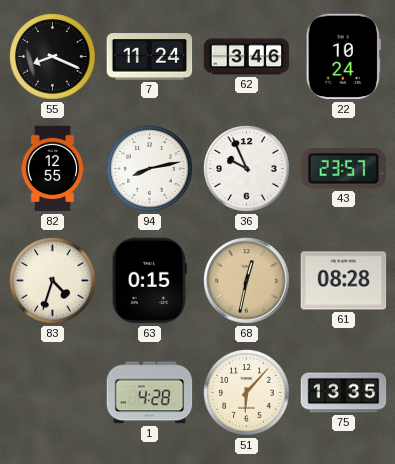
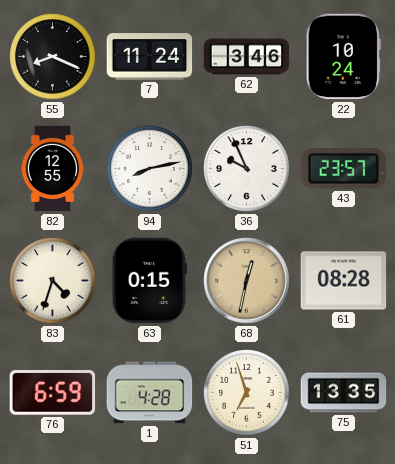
76: none -> 6:59
51: 6:07 -> 6:57
